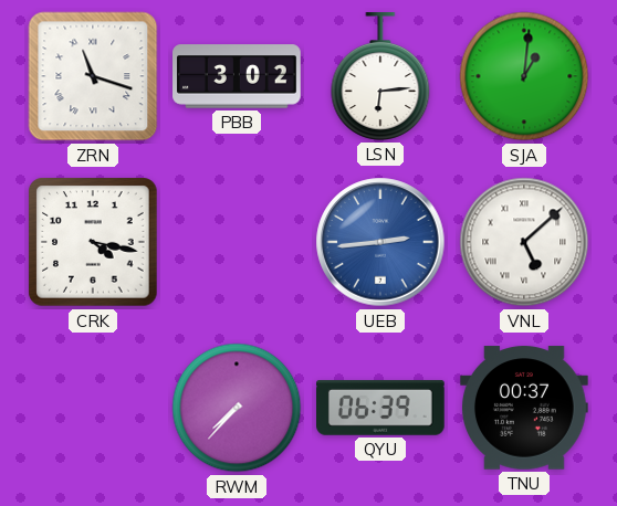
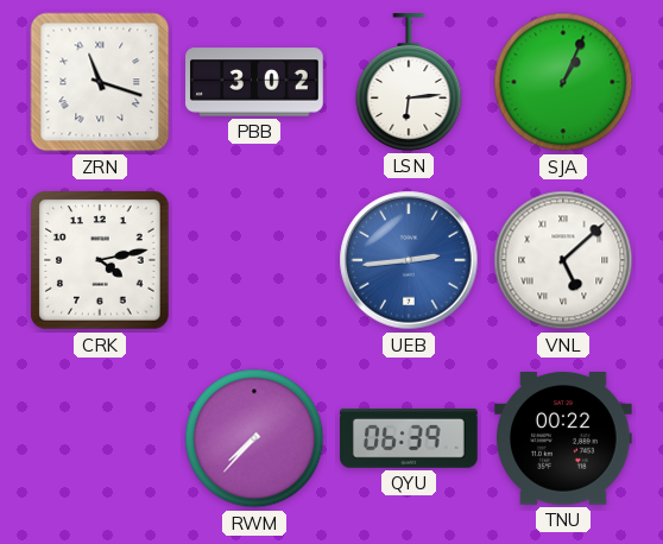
SJA: 1:01 -> 1:04
CRK: 4:17 -> 4:13
TNU: 00:37 -> 00:22
